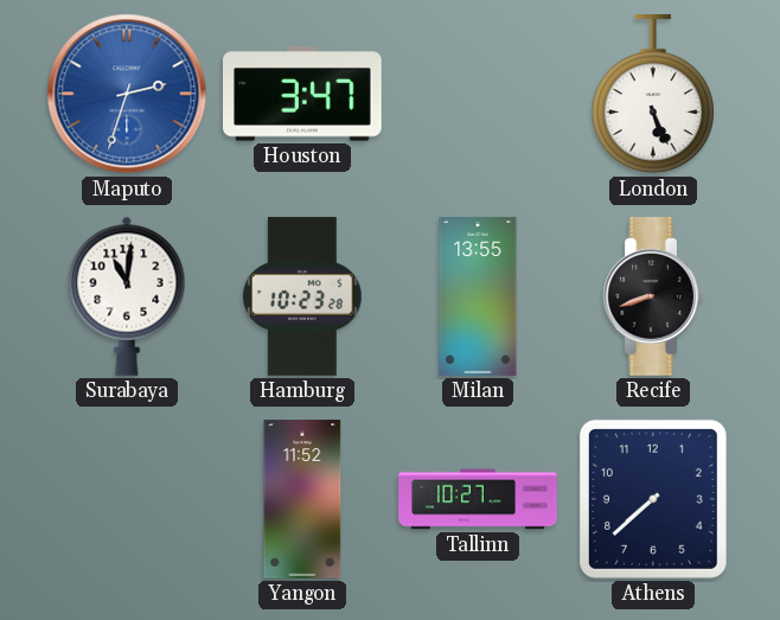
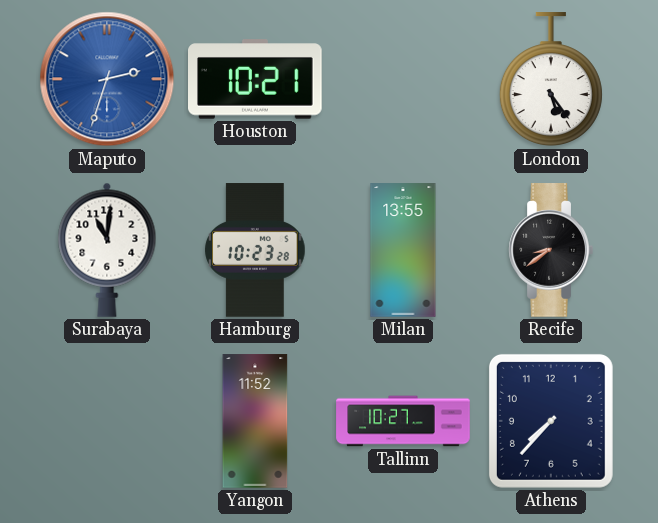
Houston: 3:47 -> 10:21
London: 5:26 -> 5:24
Recife: 8:42 -> 8:39
Athens: 7:38 -> 7:37
